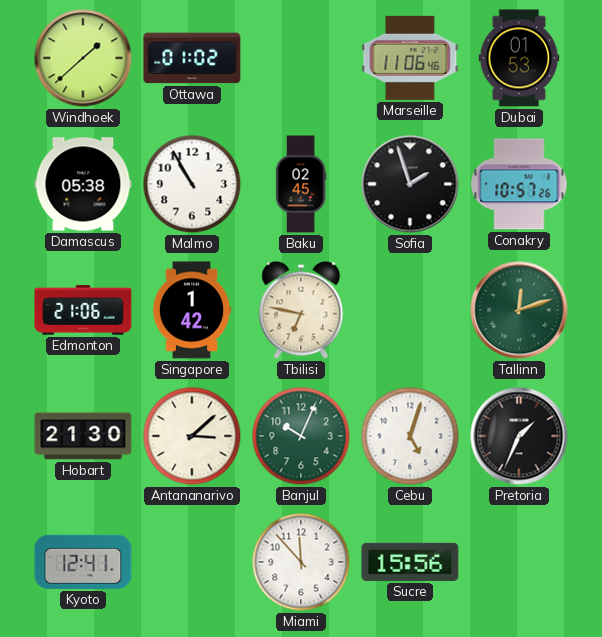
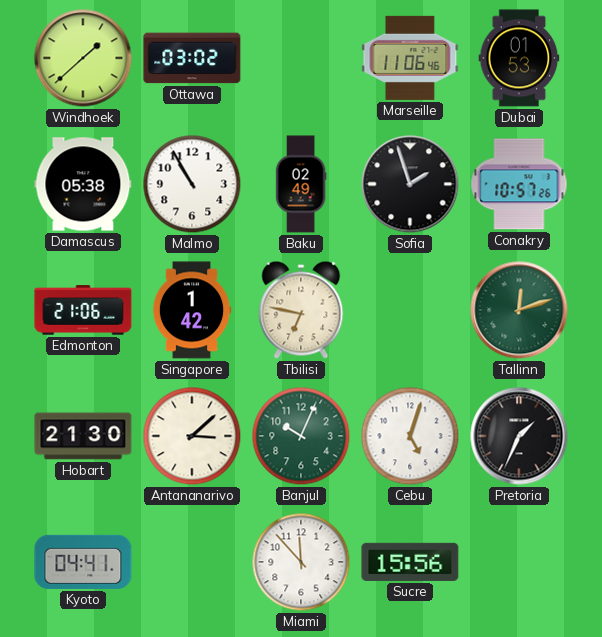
Ottawa: 01:02 -> 03:02
Baku: 02:45 -> 02:49
Kyoto: 12:41 -> 04:41
